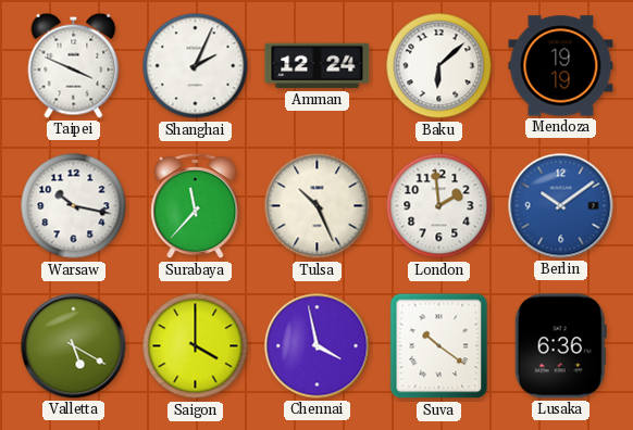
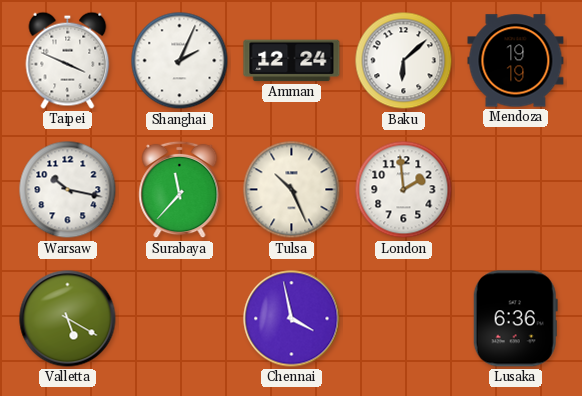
Berlin: 10:09 -> none
Saigon: 4:00 -> none
Suva: 10:21 -> none
